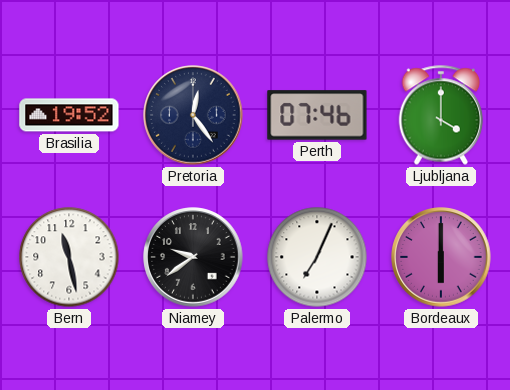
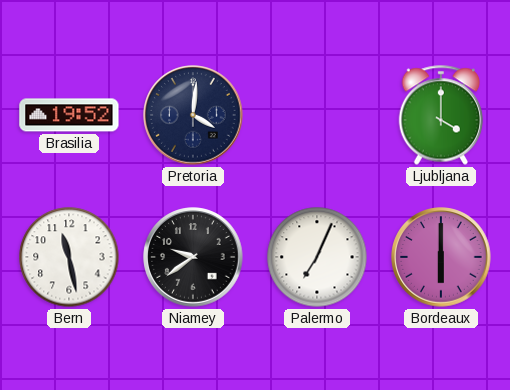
Pretoria: 12:24 -> 4:01
Perth: 07:46 -> none
